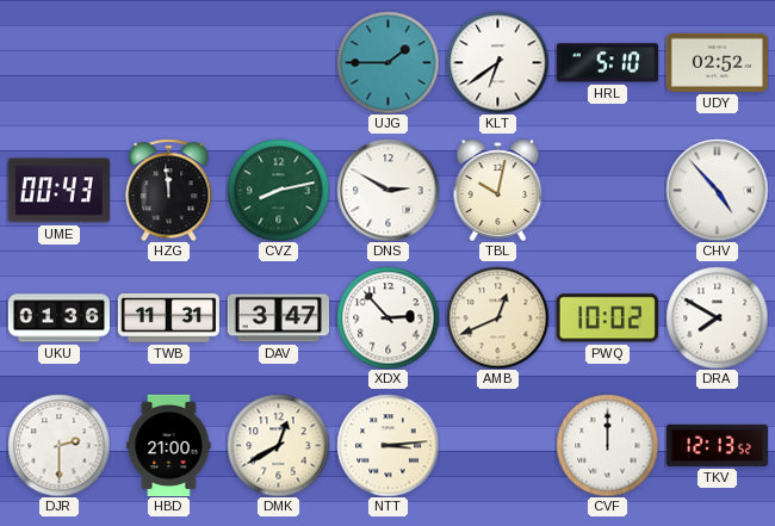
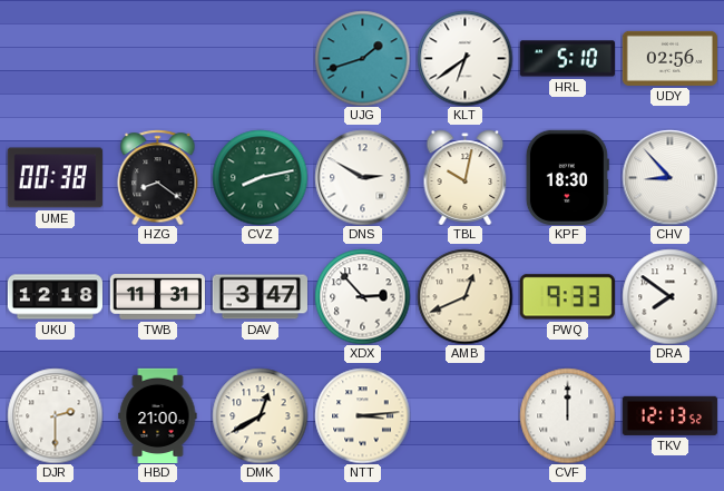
UJG: 1:45 -> 1:42
UDY: 02:52 -> 02:56
UME: 00:43 -> 00:38
HZG: 11:59 -> 8:21
KPF: none -> 18:30
CHV: 4:53 -> 8:53
UKU: 01:36 -> 12:18
PWQ: 10:02 -> 9:33
DRA: 7:50 -> 7:51
